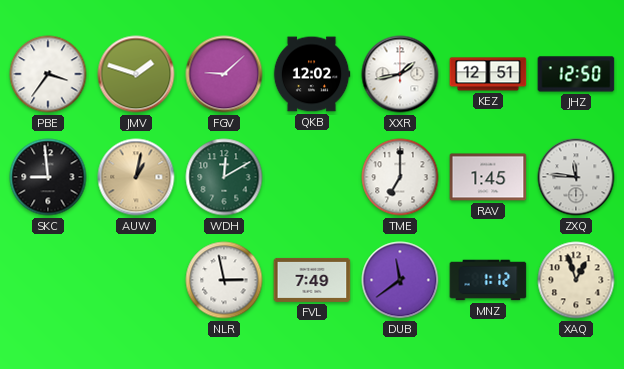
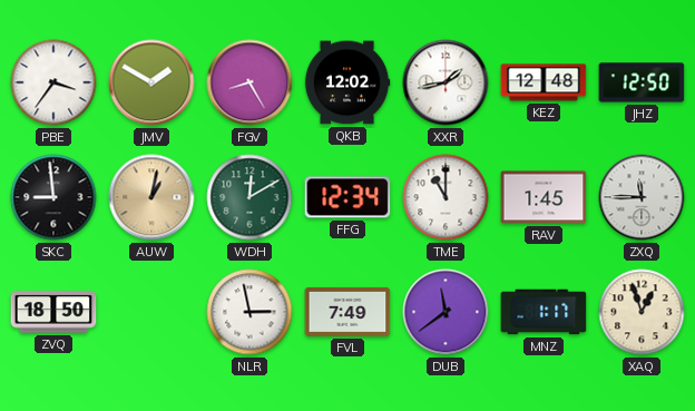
JMV: 1:48 -> 1:50
FGV: 9:08 -> 8:25
KEZ: 12:51 -> 12:48
FFG: none -> 12:34
TME: 7:00 -> 11:00
ZXQ: 11:46 -> 11:45
ZVQ: none -> 18:50
MNZ: 1:12 -> 1:17
